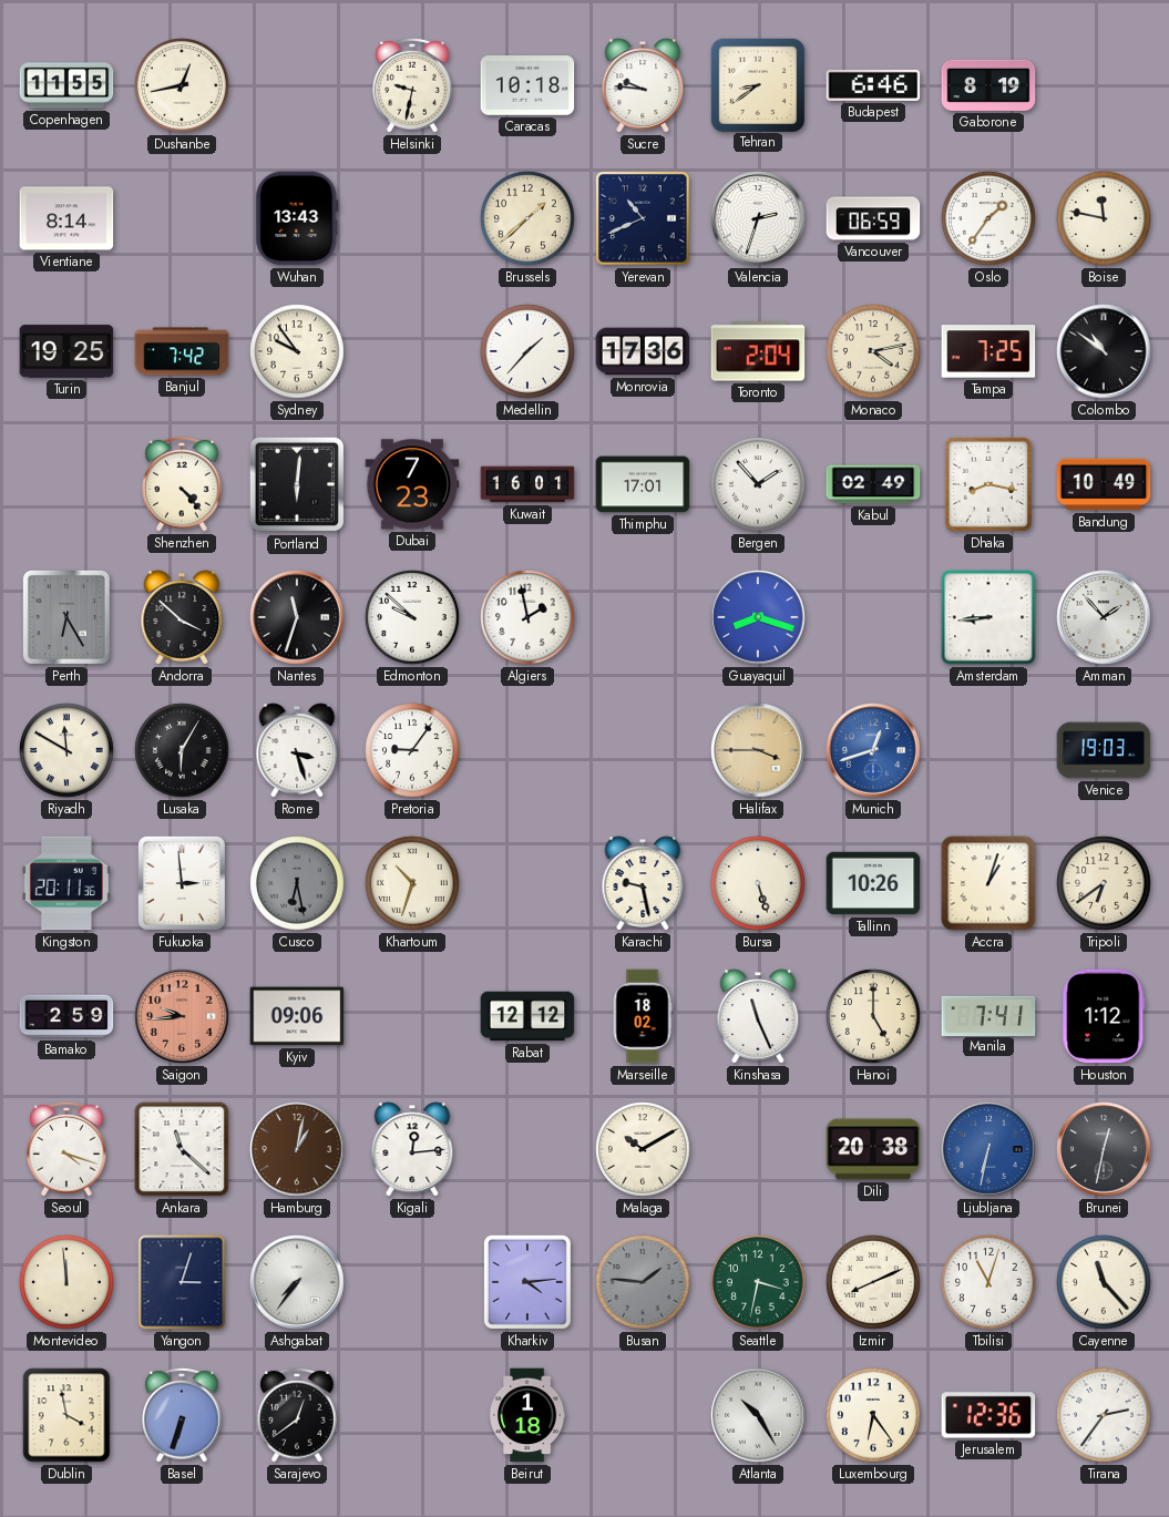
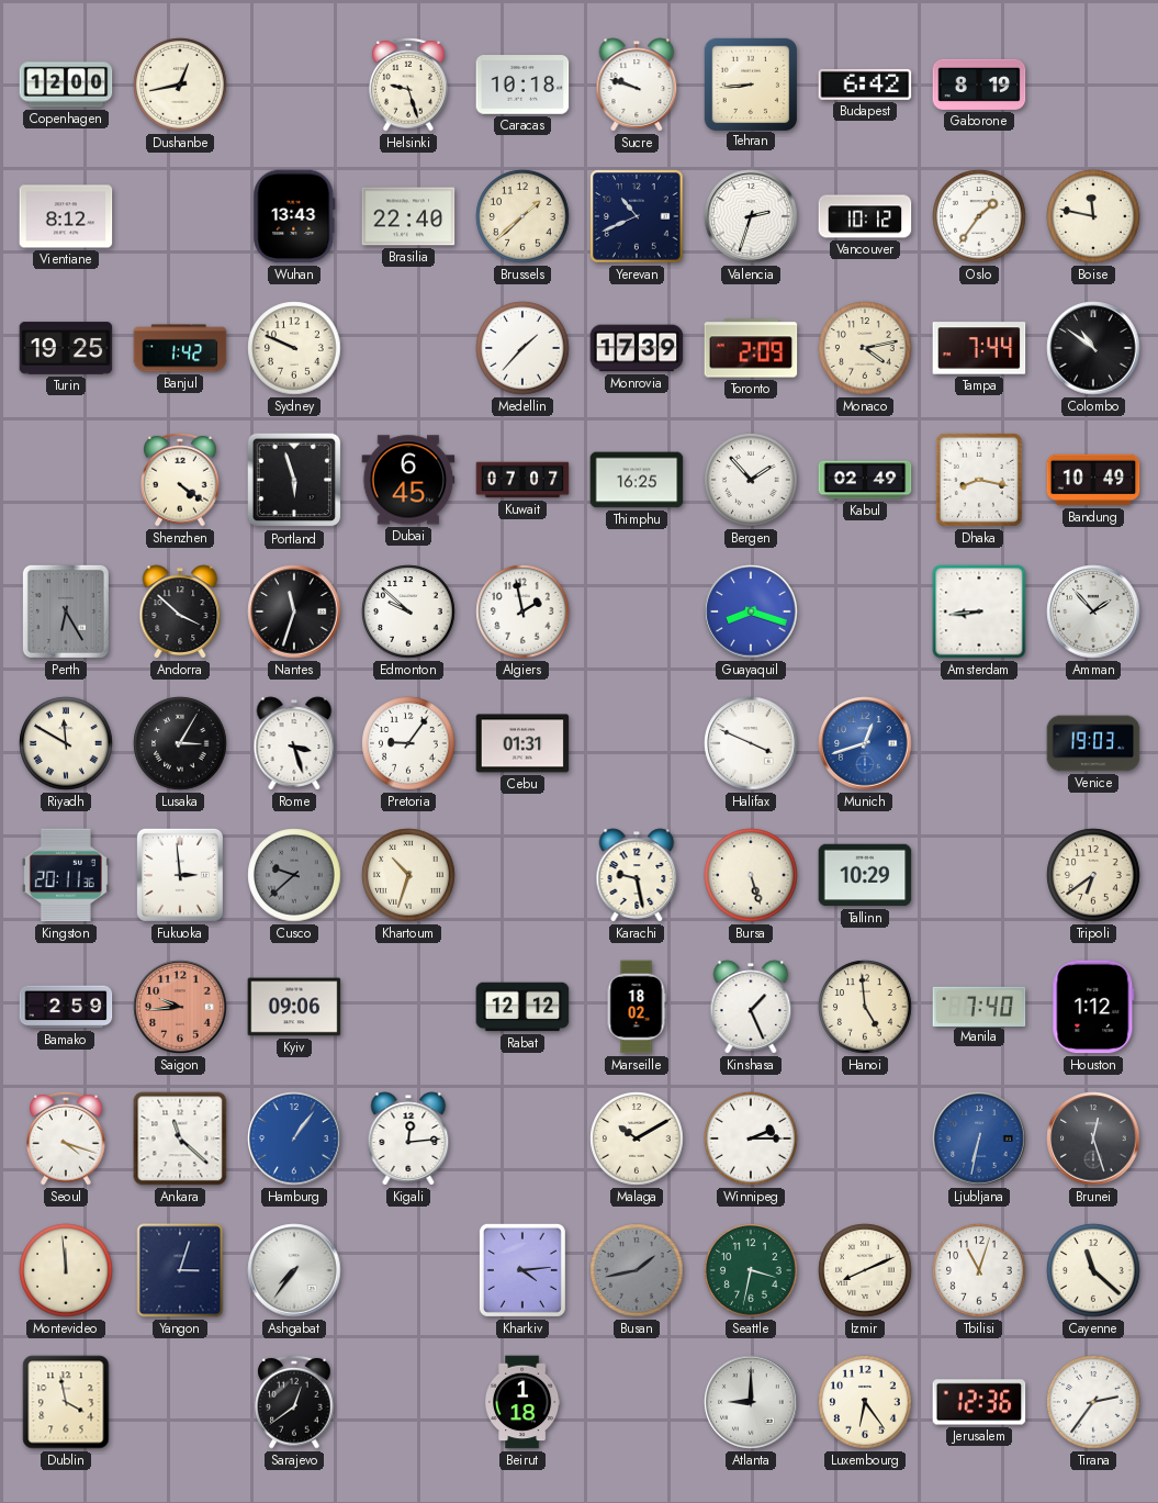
Copenhagen: 11:55 -> 12:00
Helsinki: 9:32 -> 9:27
Sucre: 9:46 -> 9:48
Tehran: 8:39 -> 8:44
Budapest: 6:46 -> 6:42
Vientiane: 8:14 -> 8:12
Brasilia: none -> 22:40
Vancouver: 06:59 -> 10:12
Banjul: 7:42 -> 1:42
Sydney: 9:54 -> 9:49
Monrovia: 17:36 -> 17:39
Toronto: 2:04 -> 2:09
Tampa: 7:25 -> 7:44
Shenzhen: 4:23 -> 4:21
Portland: 6:01 -> 5:57
Dubai: 7:23 -> 6:45
Kuwait: 16:01 -> 07:07
Thimphu: 17:01 -> 16:25
Lusaka: 6:05 -> 3:05
Cebu: none -> 01:31
Halifax: 3:45 -> 3:49
Halifax dial: champagne -> white
Cusco: 6:28 -> 9:38
Tallinn: 10:26 -> 10:29
Accra: 1:03 -> none
Kinshasa: 11:26 -> 1:26
Hanoi: 5:00 -> 4:59
Manila: 7:41 -> 7:40
Hamburg: 1:02 -> 1:06
Hamburg dial: brown -> blue
Winnipeg: none -> 2:15
Dili: 20:38 -> none
Brunei: 12:32 -> 12:27
Busan: 1:46 -> 1:43
Cayenne: 11:23 -> 11:22
Basel: 6:33 -> none
Atlanta: 10:25 -> 9:00
